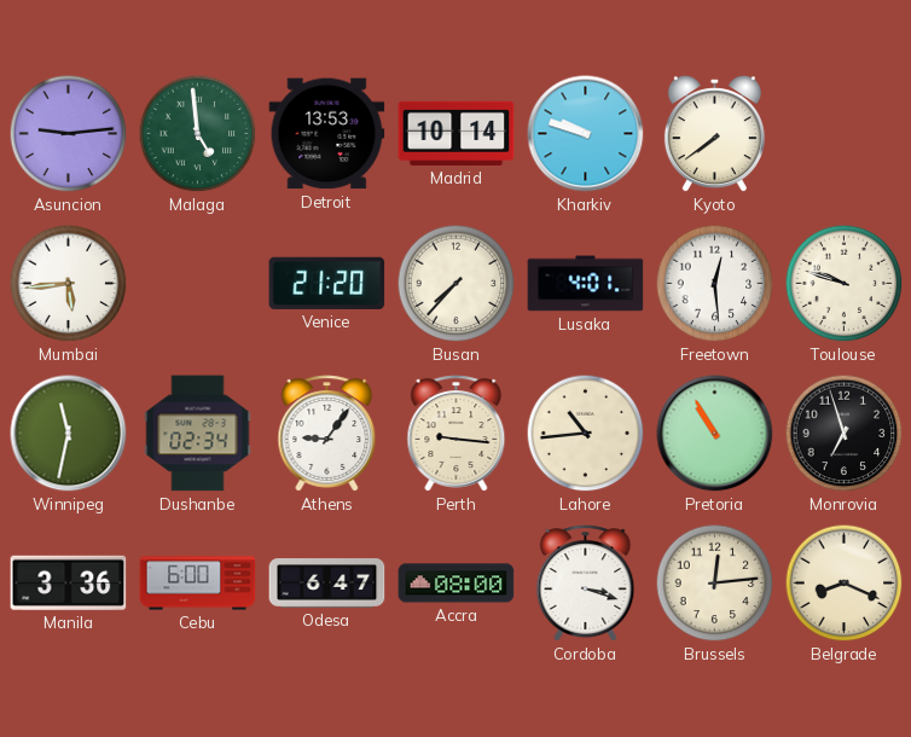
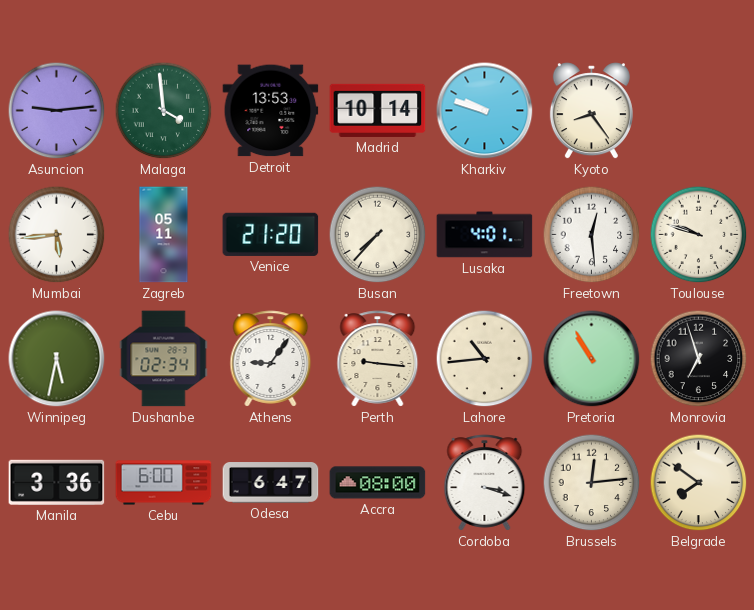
Malaga: 4:59 -> 3:59
Kyoto: 7:39 -> 8:24
Zagreb: none -> 05:11
Winnipeg: 11:32 -> 5:32
Belgrade: 8:19 -> 7:51
